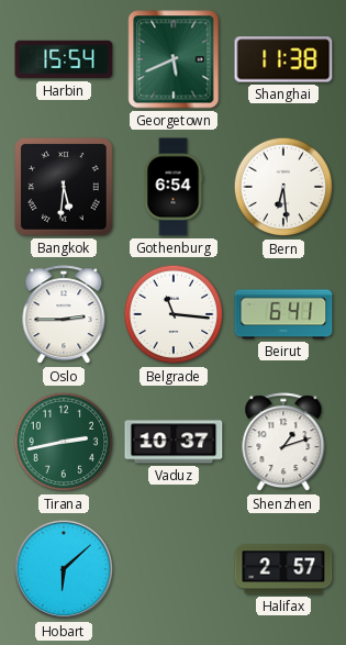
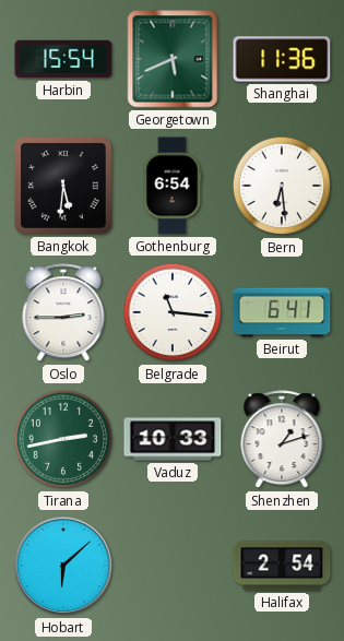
Shanghai: 11:38 -> 11:36
Vaduz: 10:37 -> 10:33
Halifax: 2:57 -> 2:54
